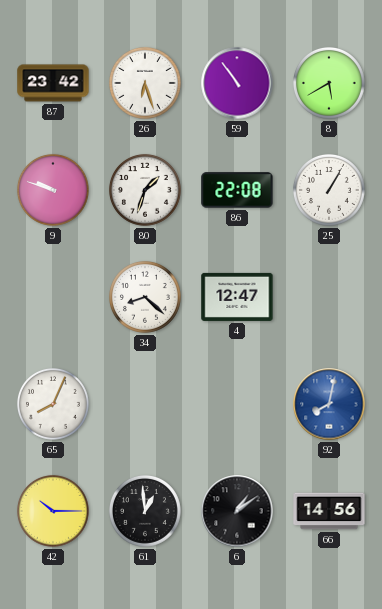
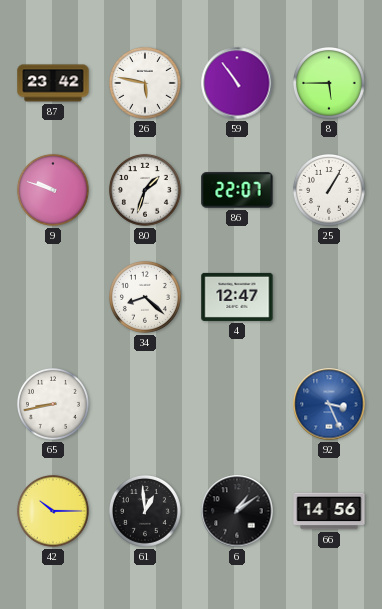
26: 6:27 -> 5:47
8: 5:40 -> 5:45
86: 22:08 -> 22:07
65: 8:04 -> 8:43
92: 8:02 -> 3:26
